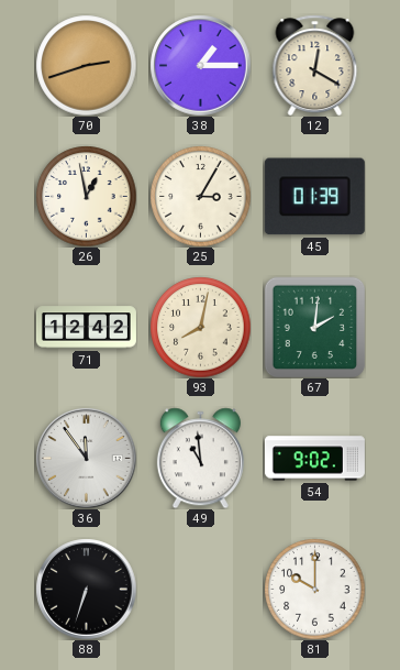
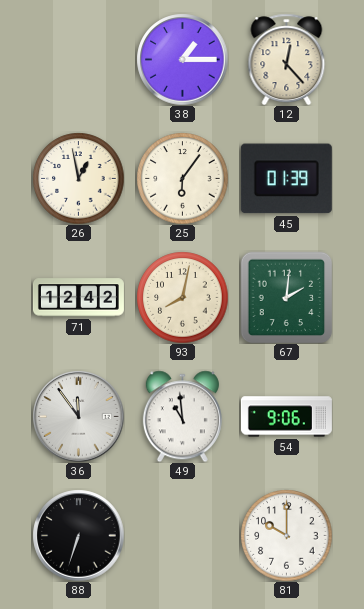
70: 2:42 -> none
12: 12:20 -> 12:23
25: 3:05 -> 6:06
54: 9:02 -> 9:06
